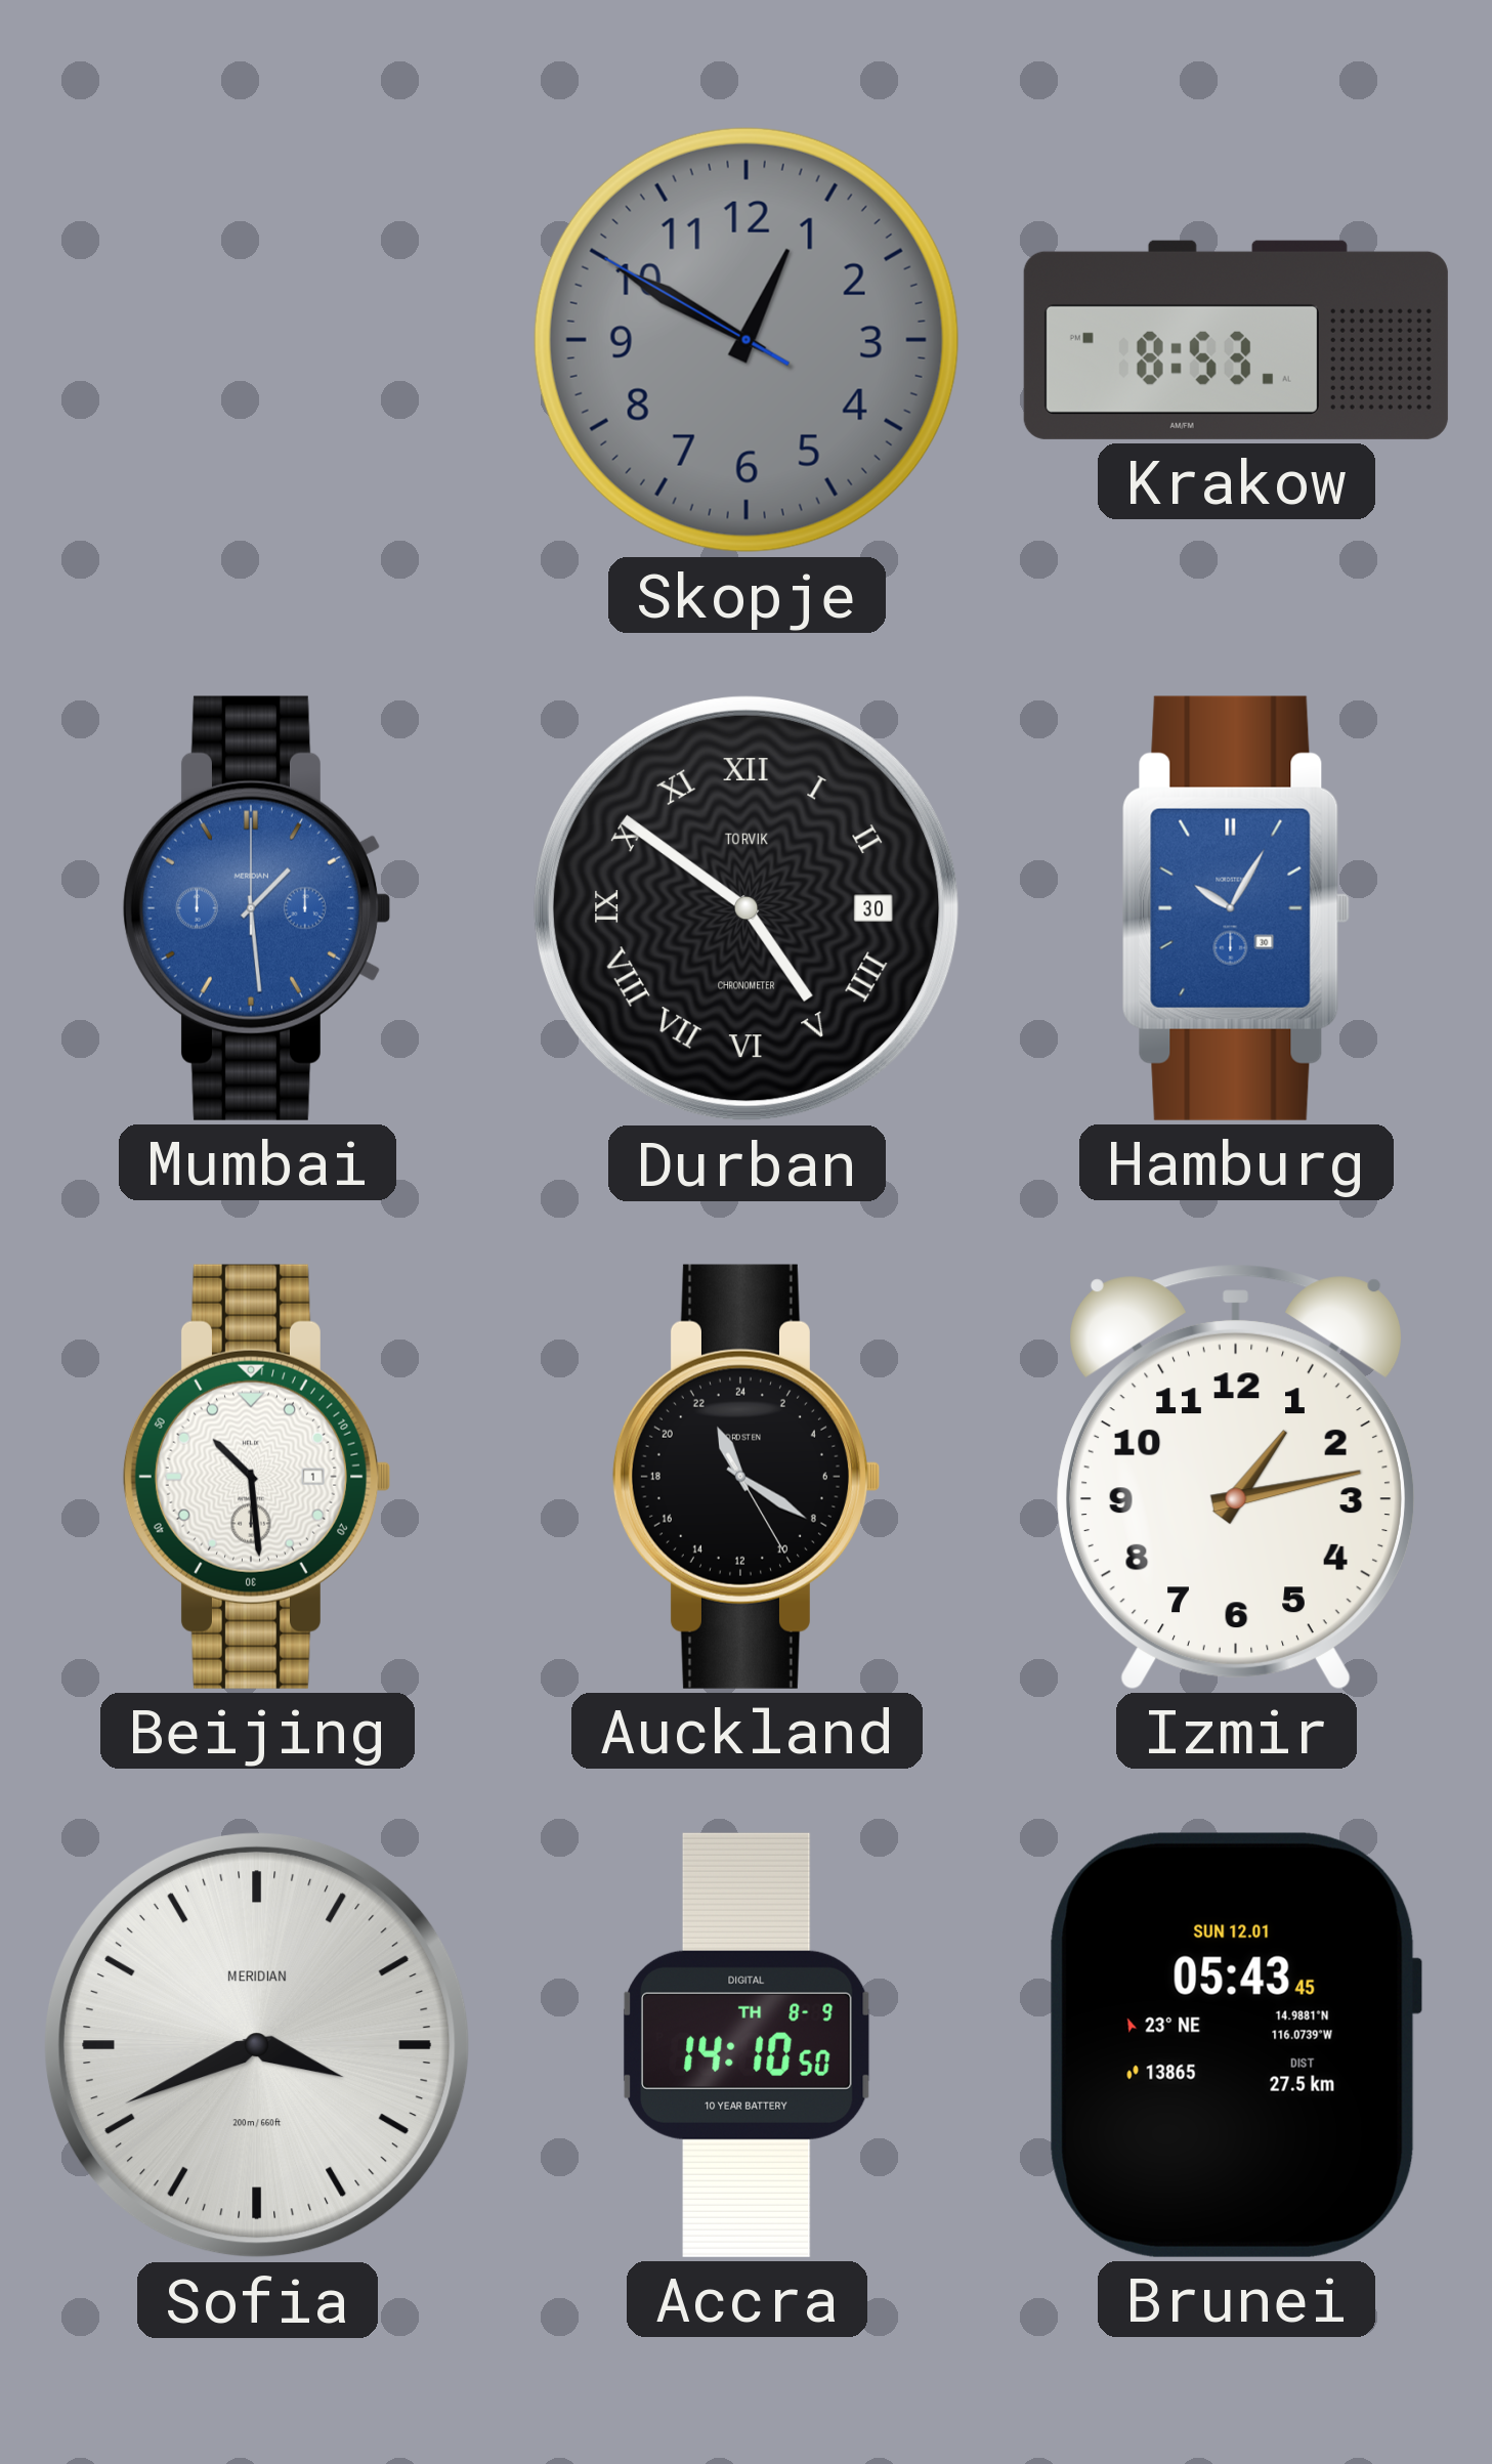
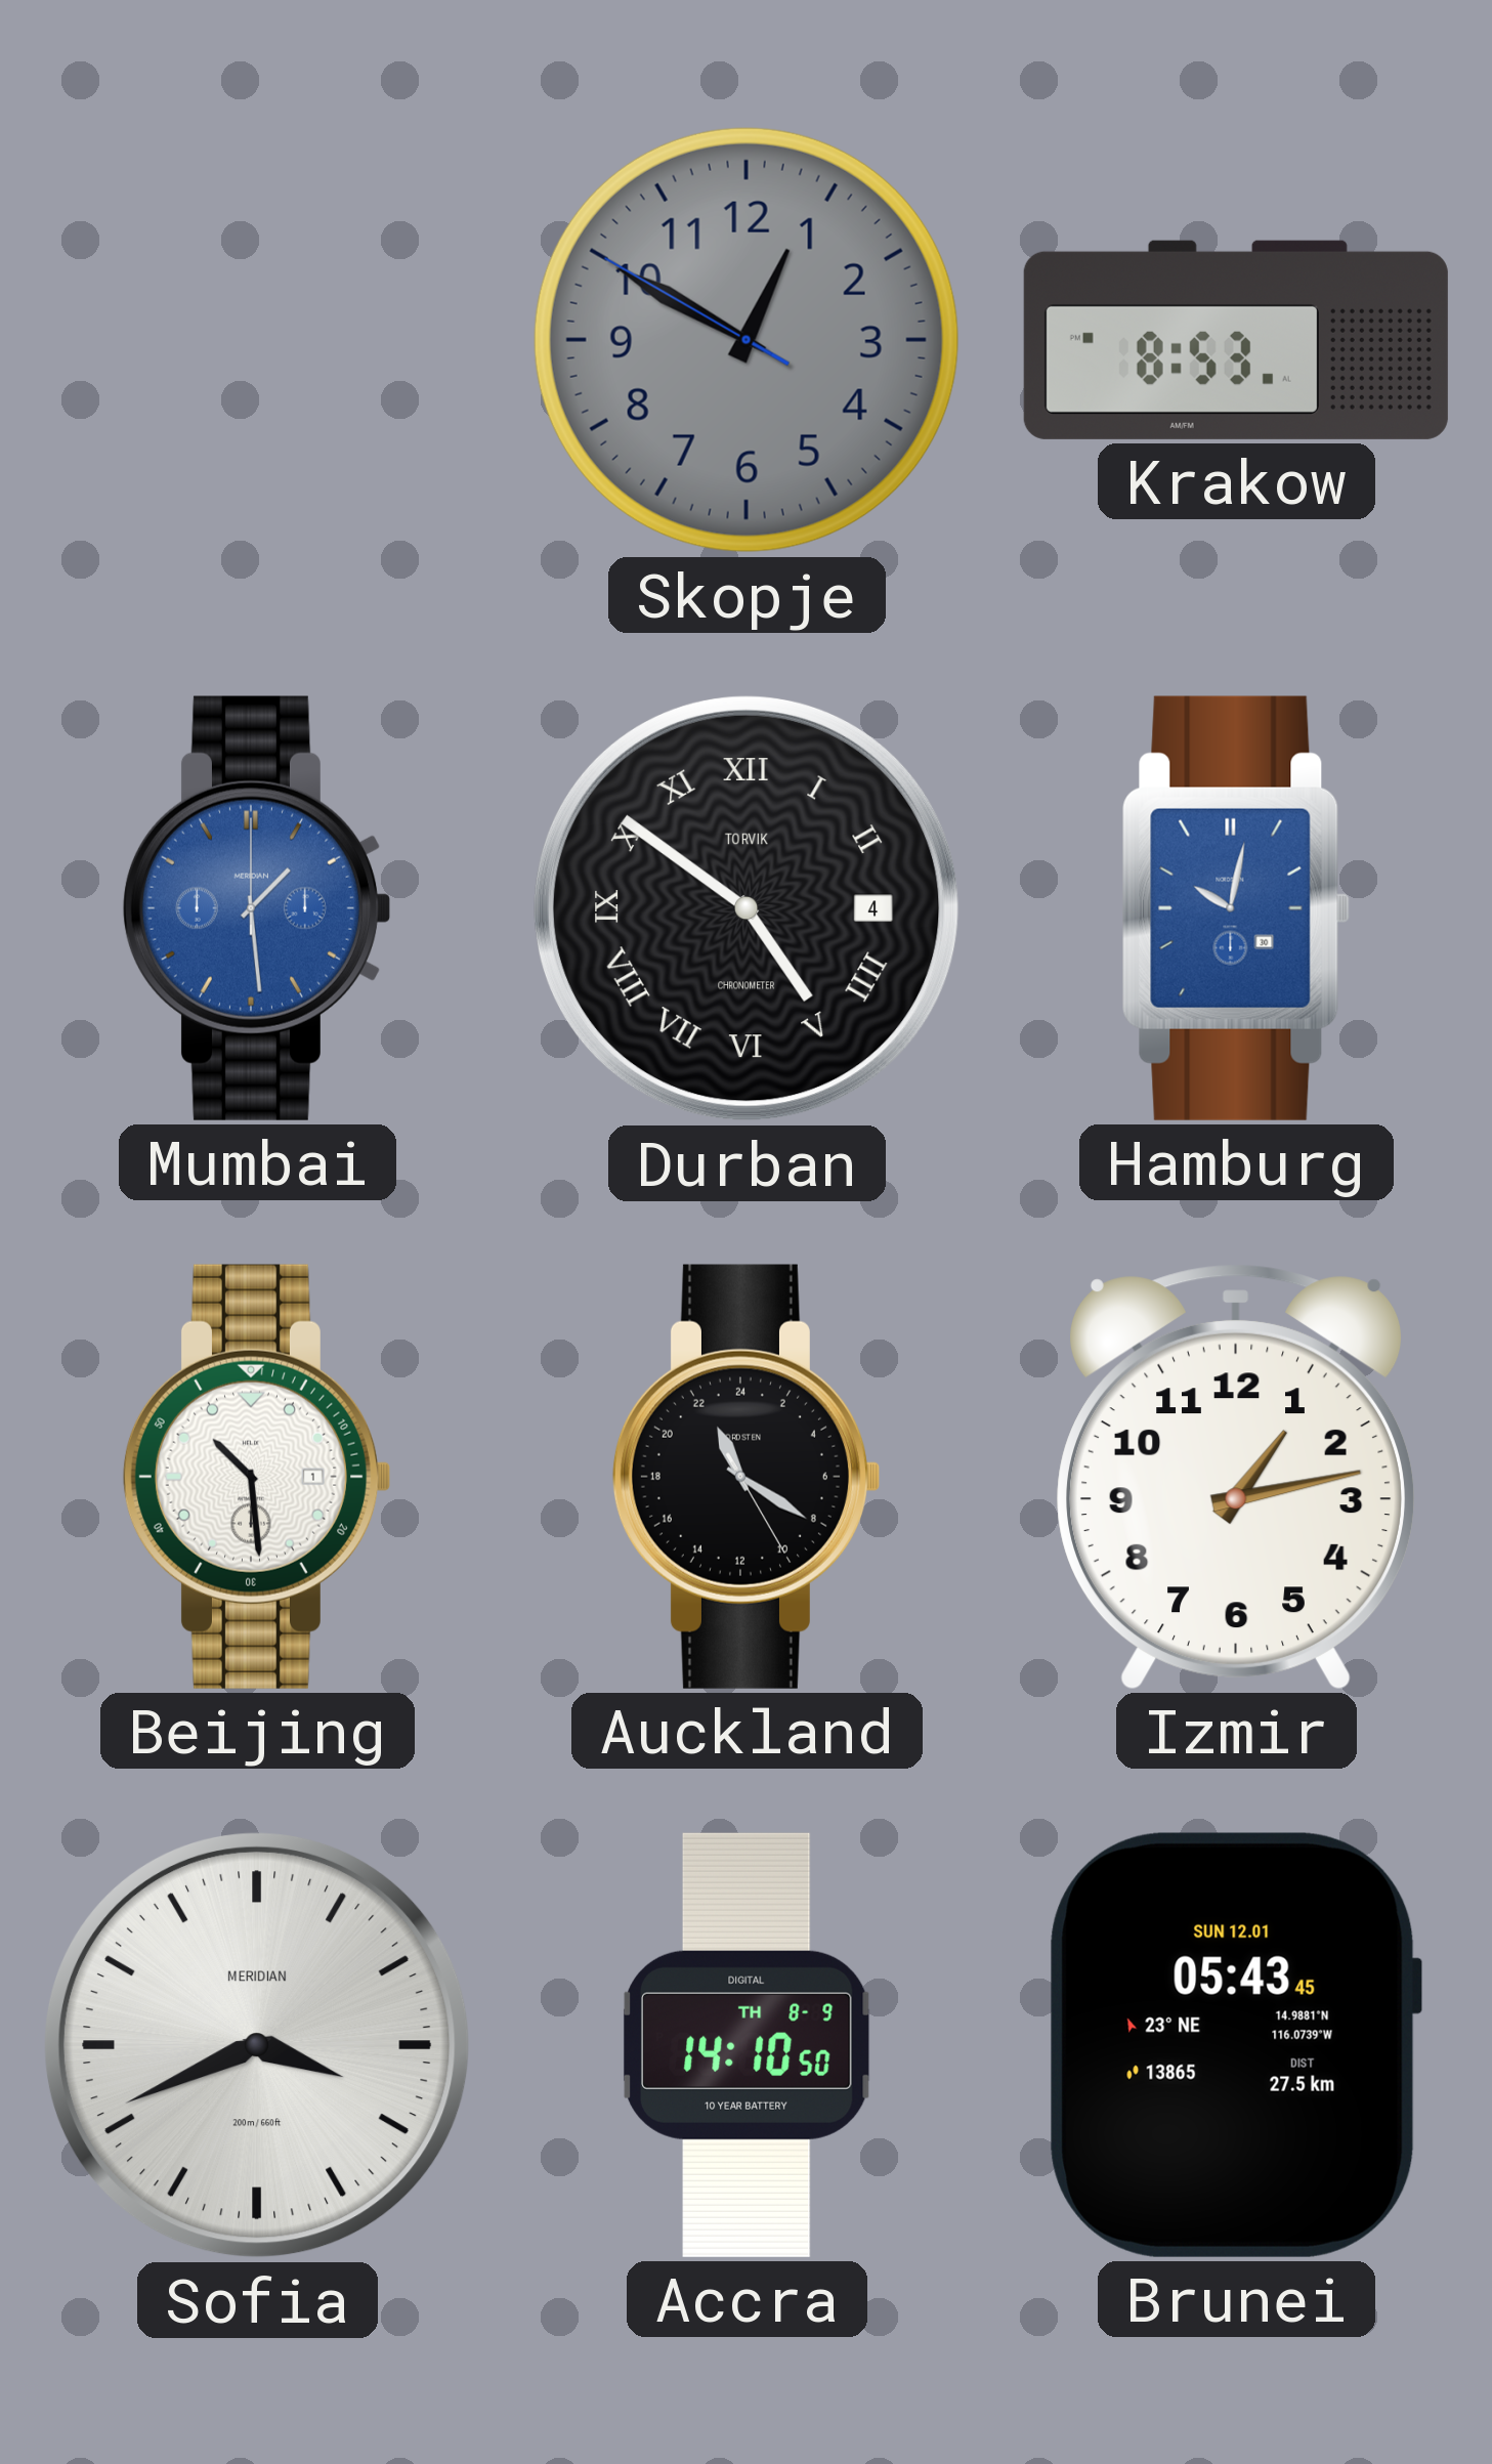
Durban date: 30 -> 4
Hamburg: 10:05 -> 10:02
